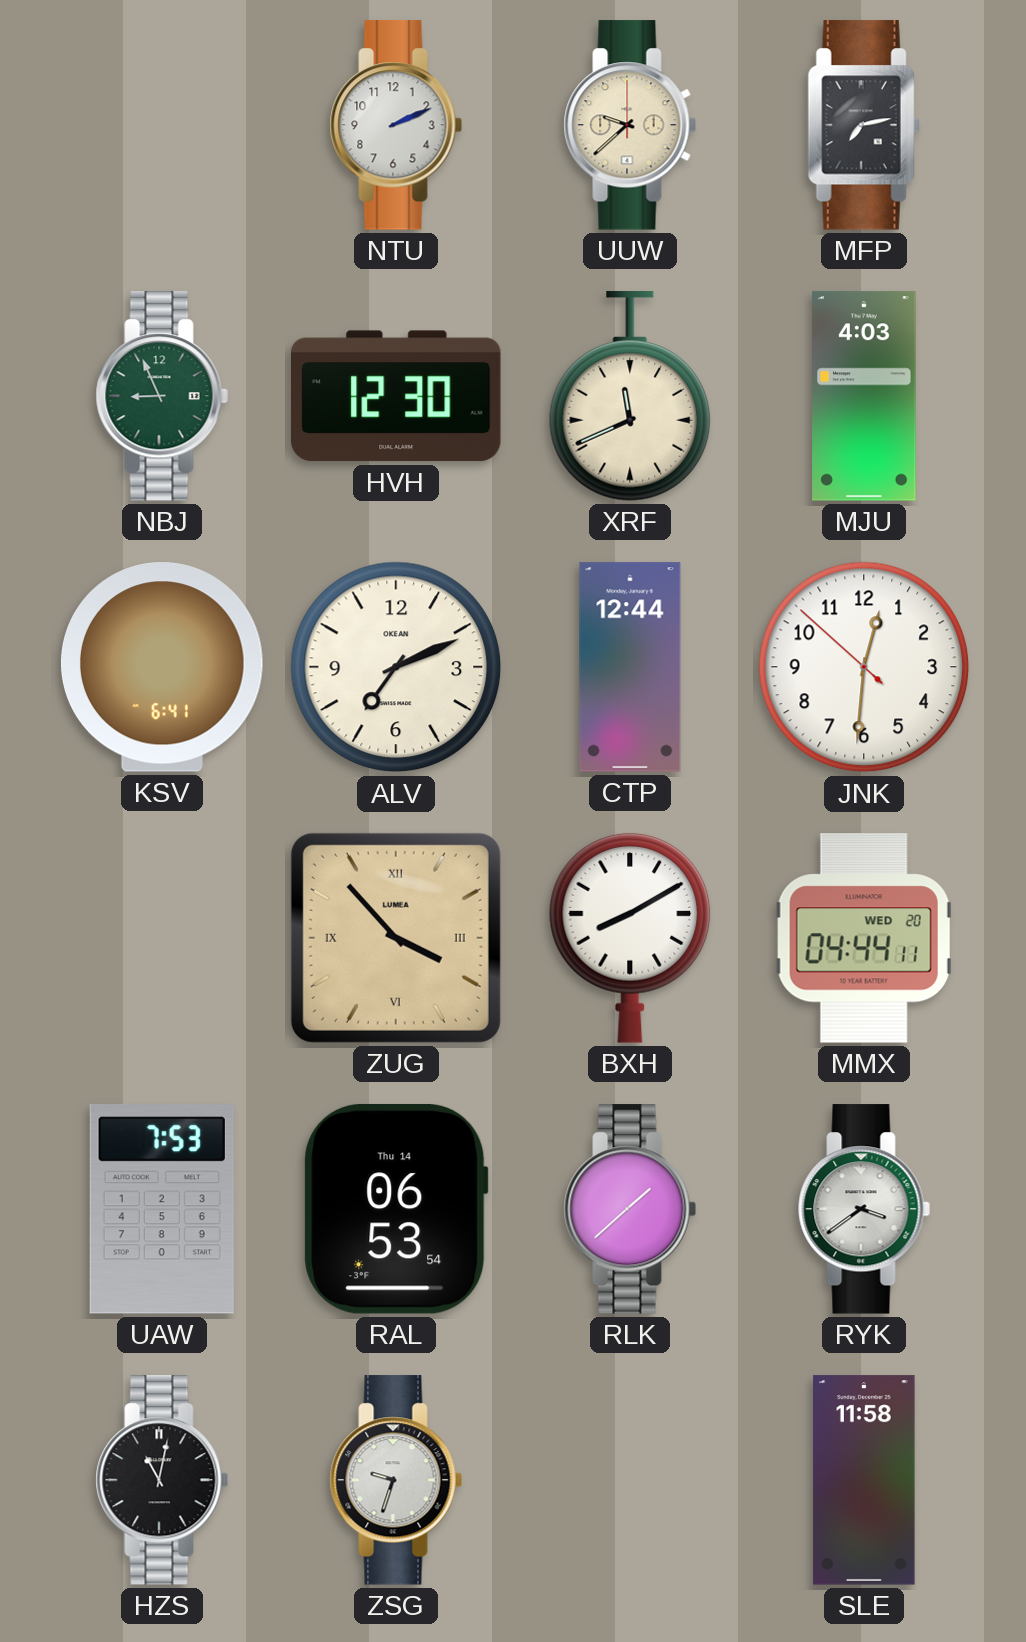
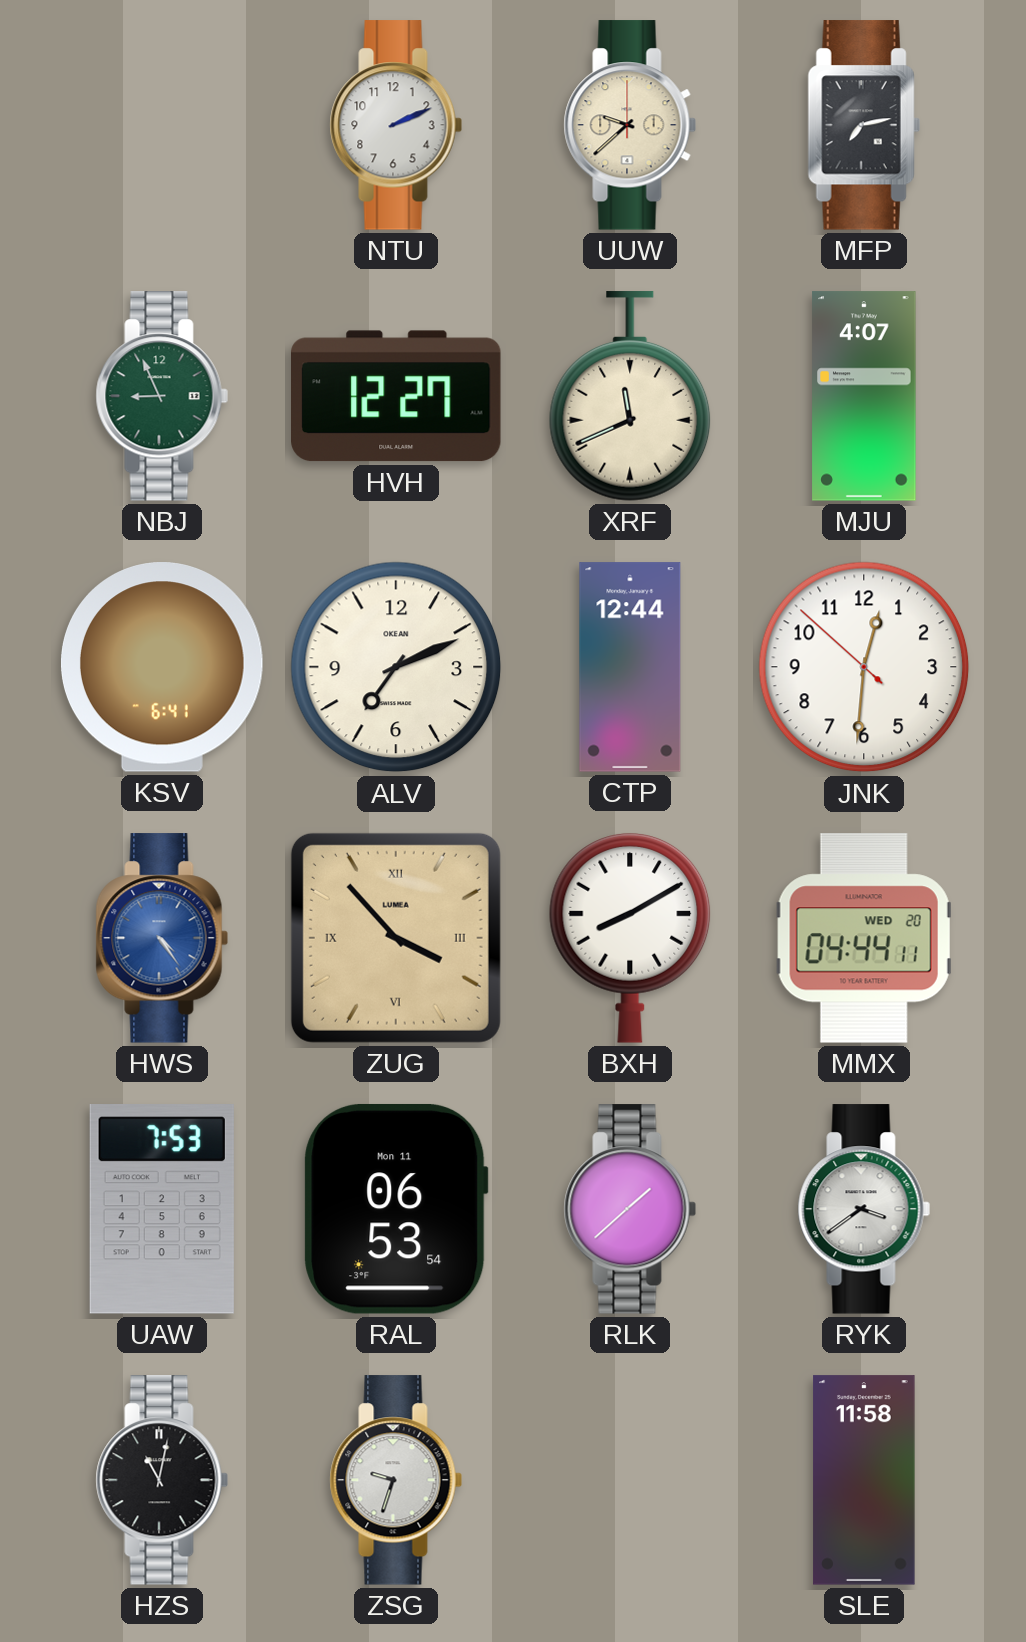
HVH: 12:30 -> 12:27
MJU: 4:03 -> 4:07
HWS: none -> 4:24
RAL date: Thu 14 -> Mon 11
